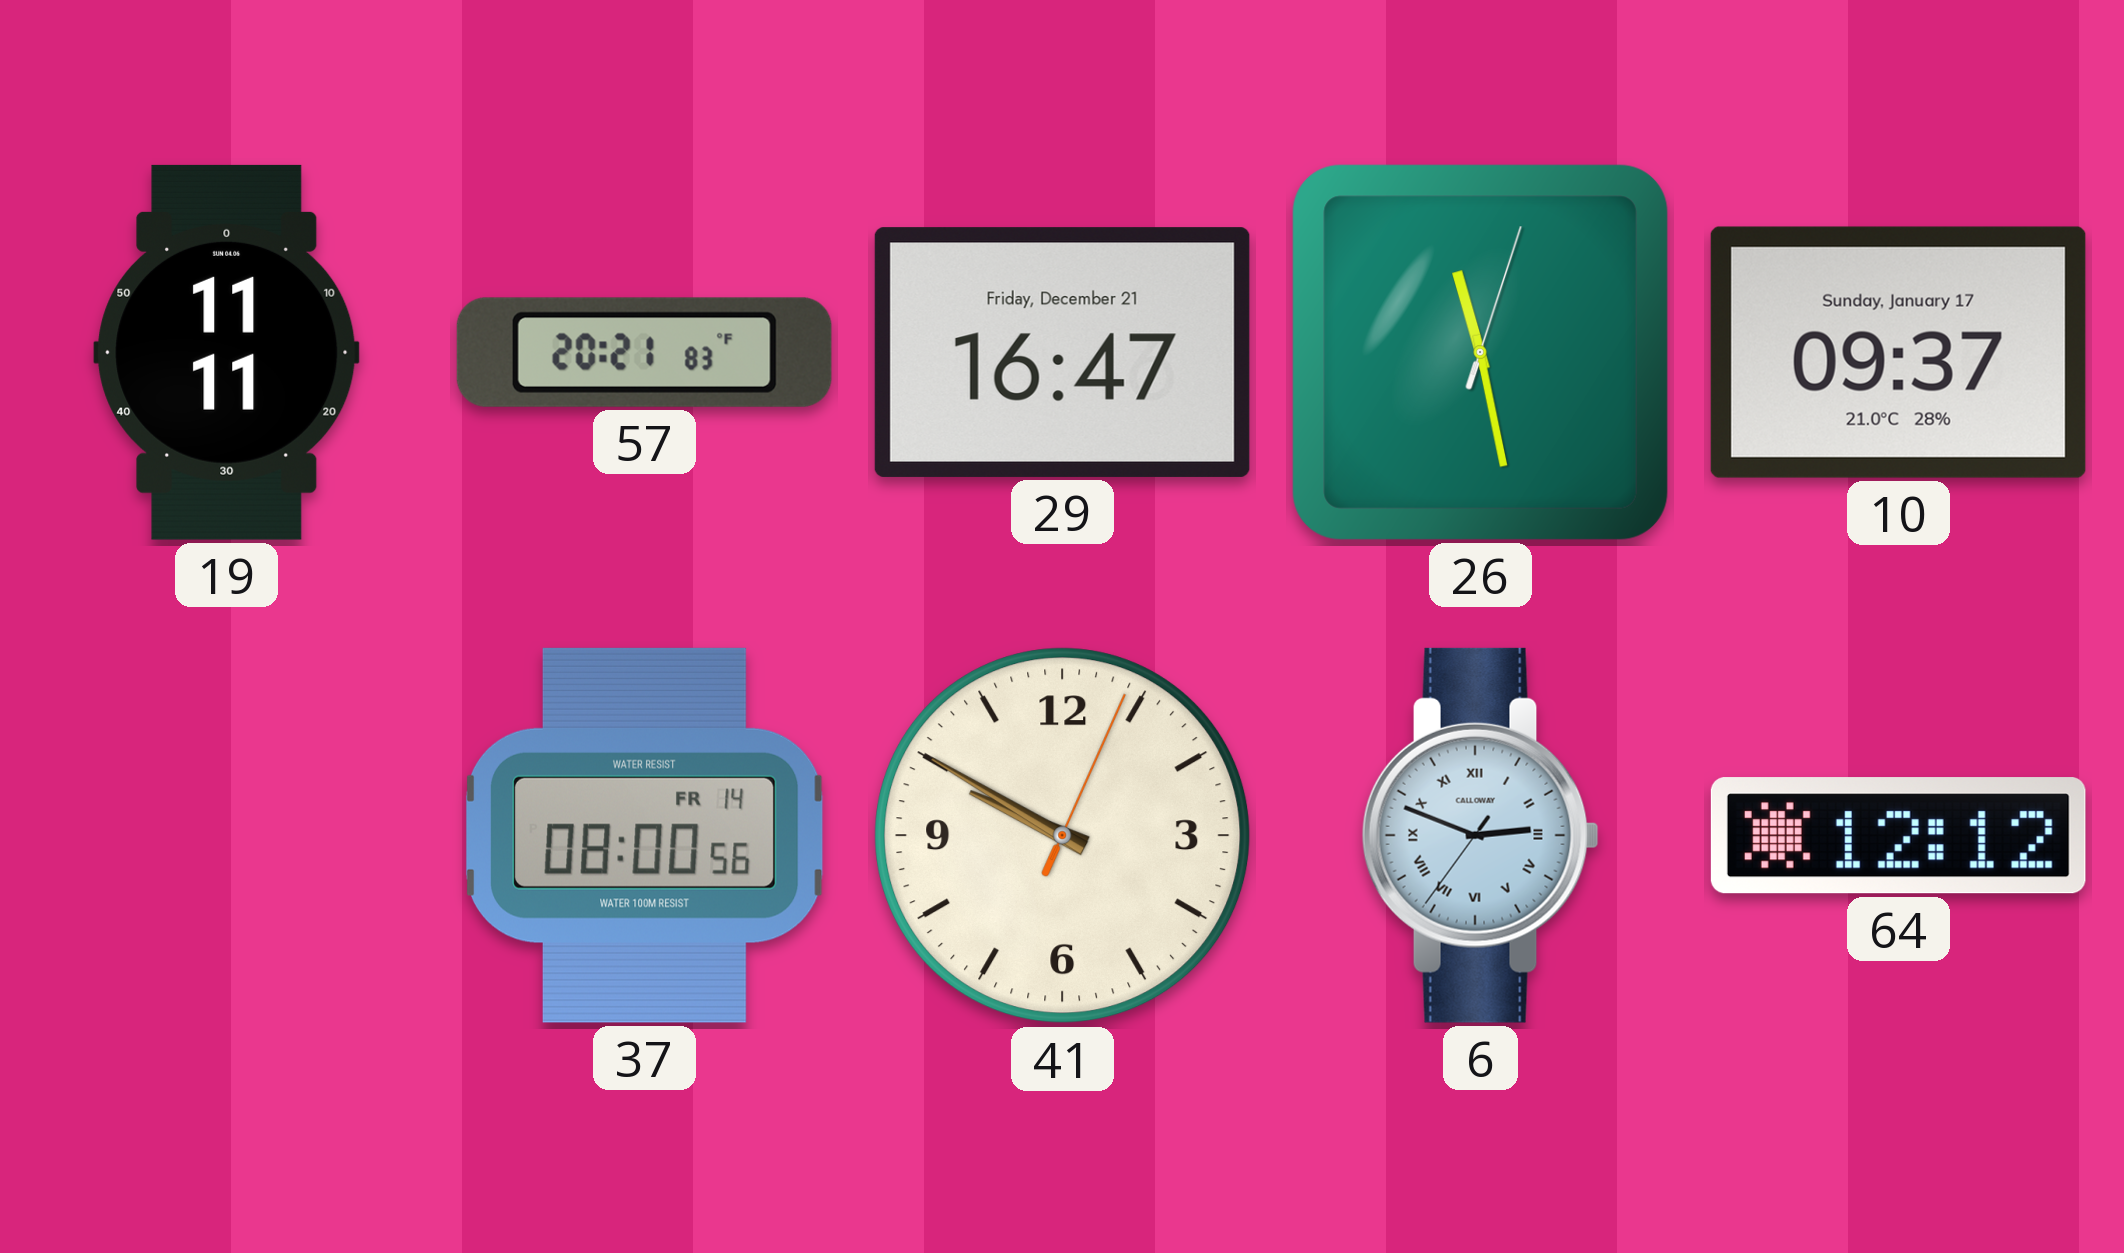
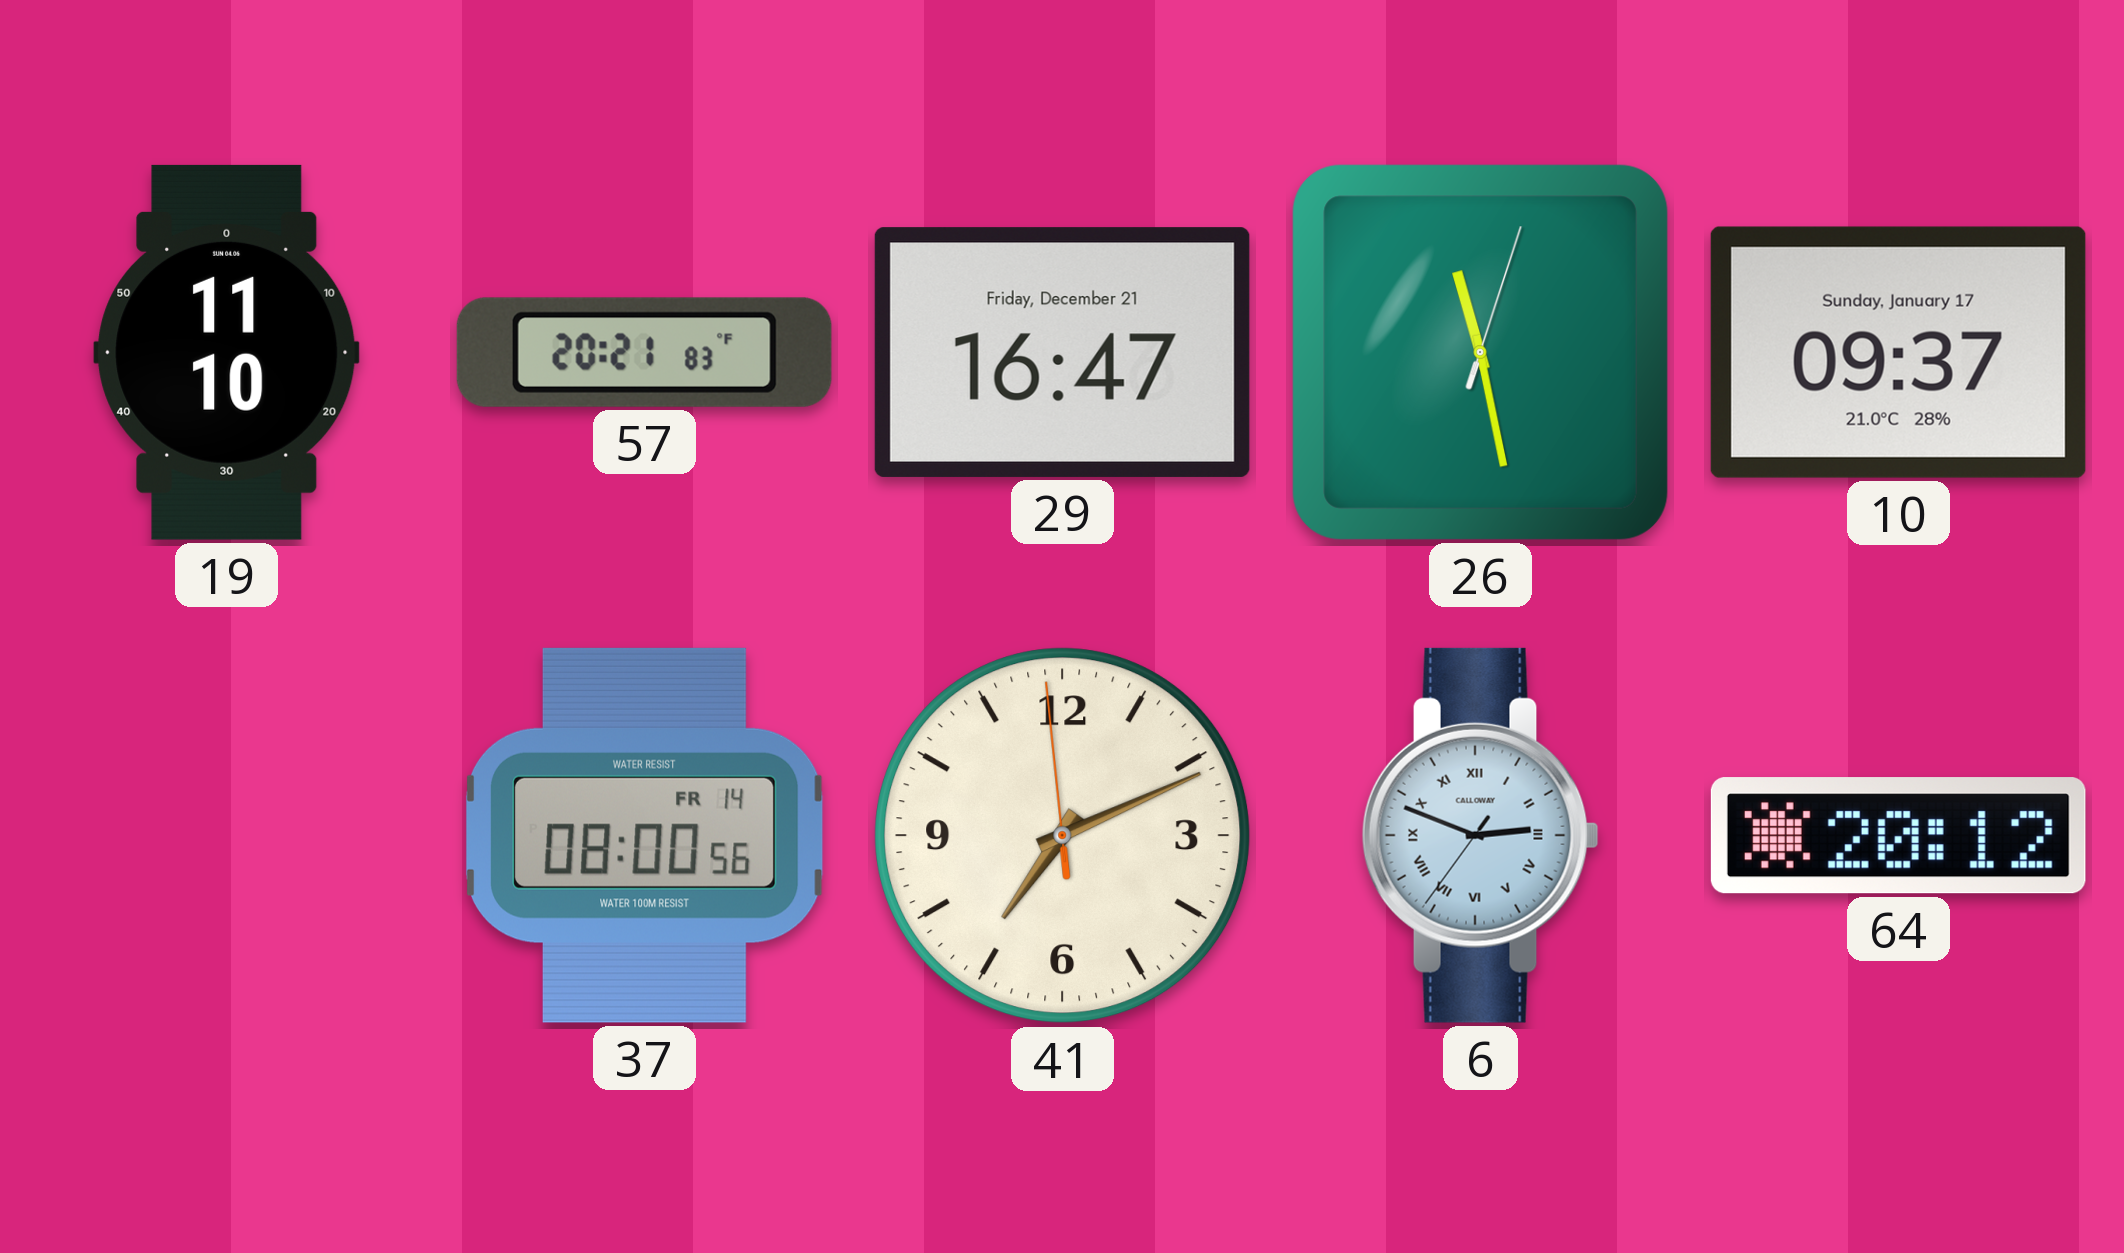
19: 11:11 -> 11:10
41: 9:50 -> 7:10
64: 12:12 -> 20:12
